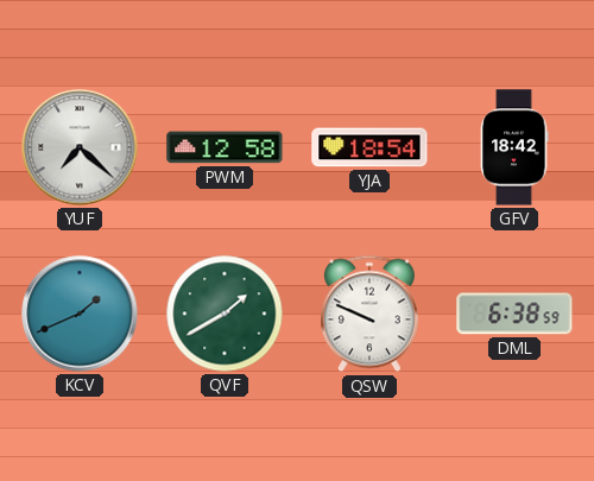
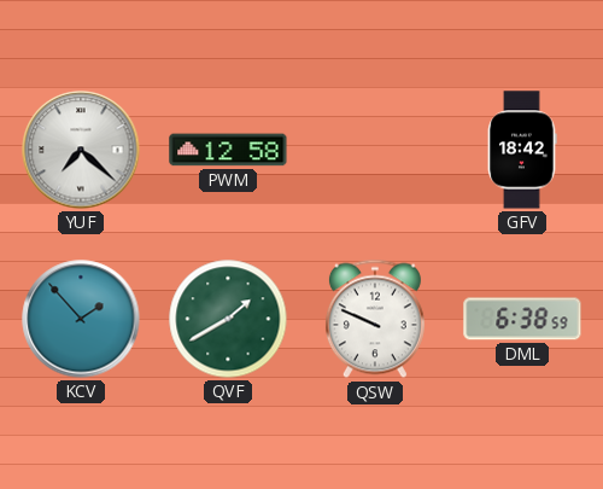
YJA: 18:54 -> none
KCV: 1:41 -> 1:53
